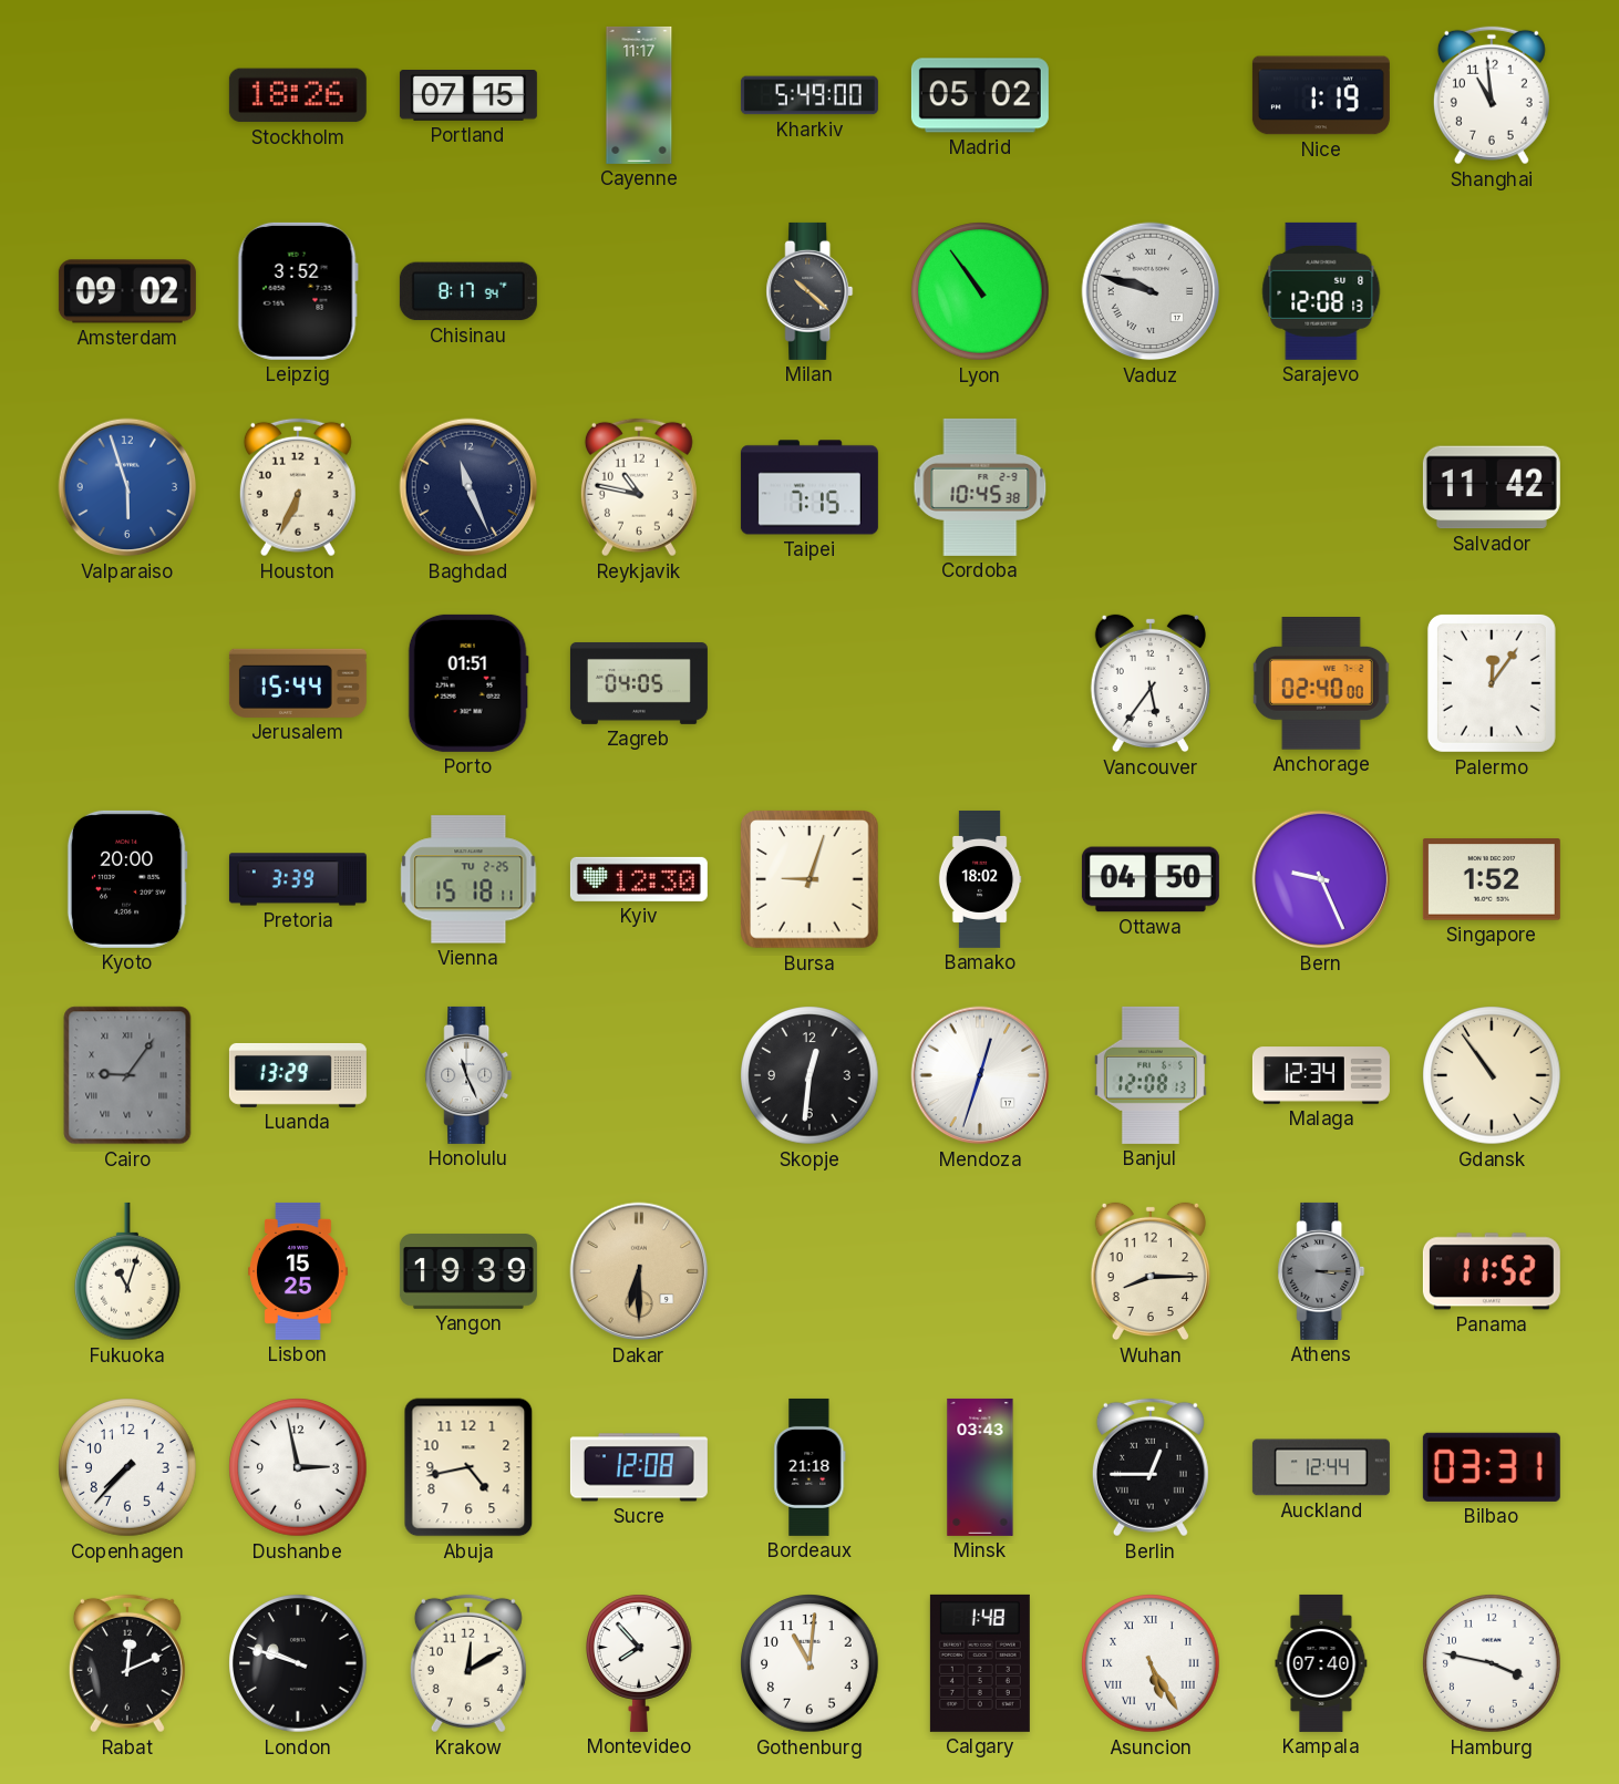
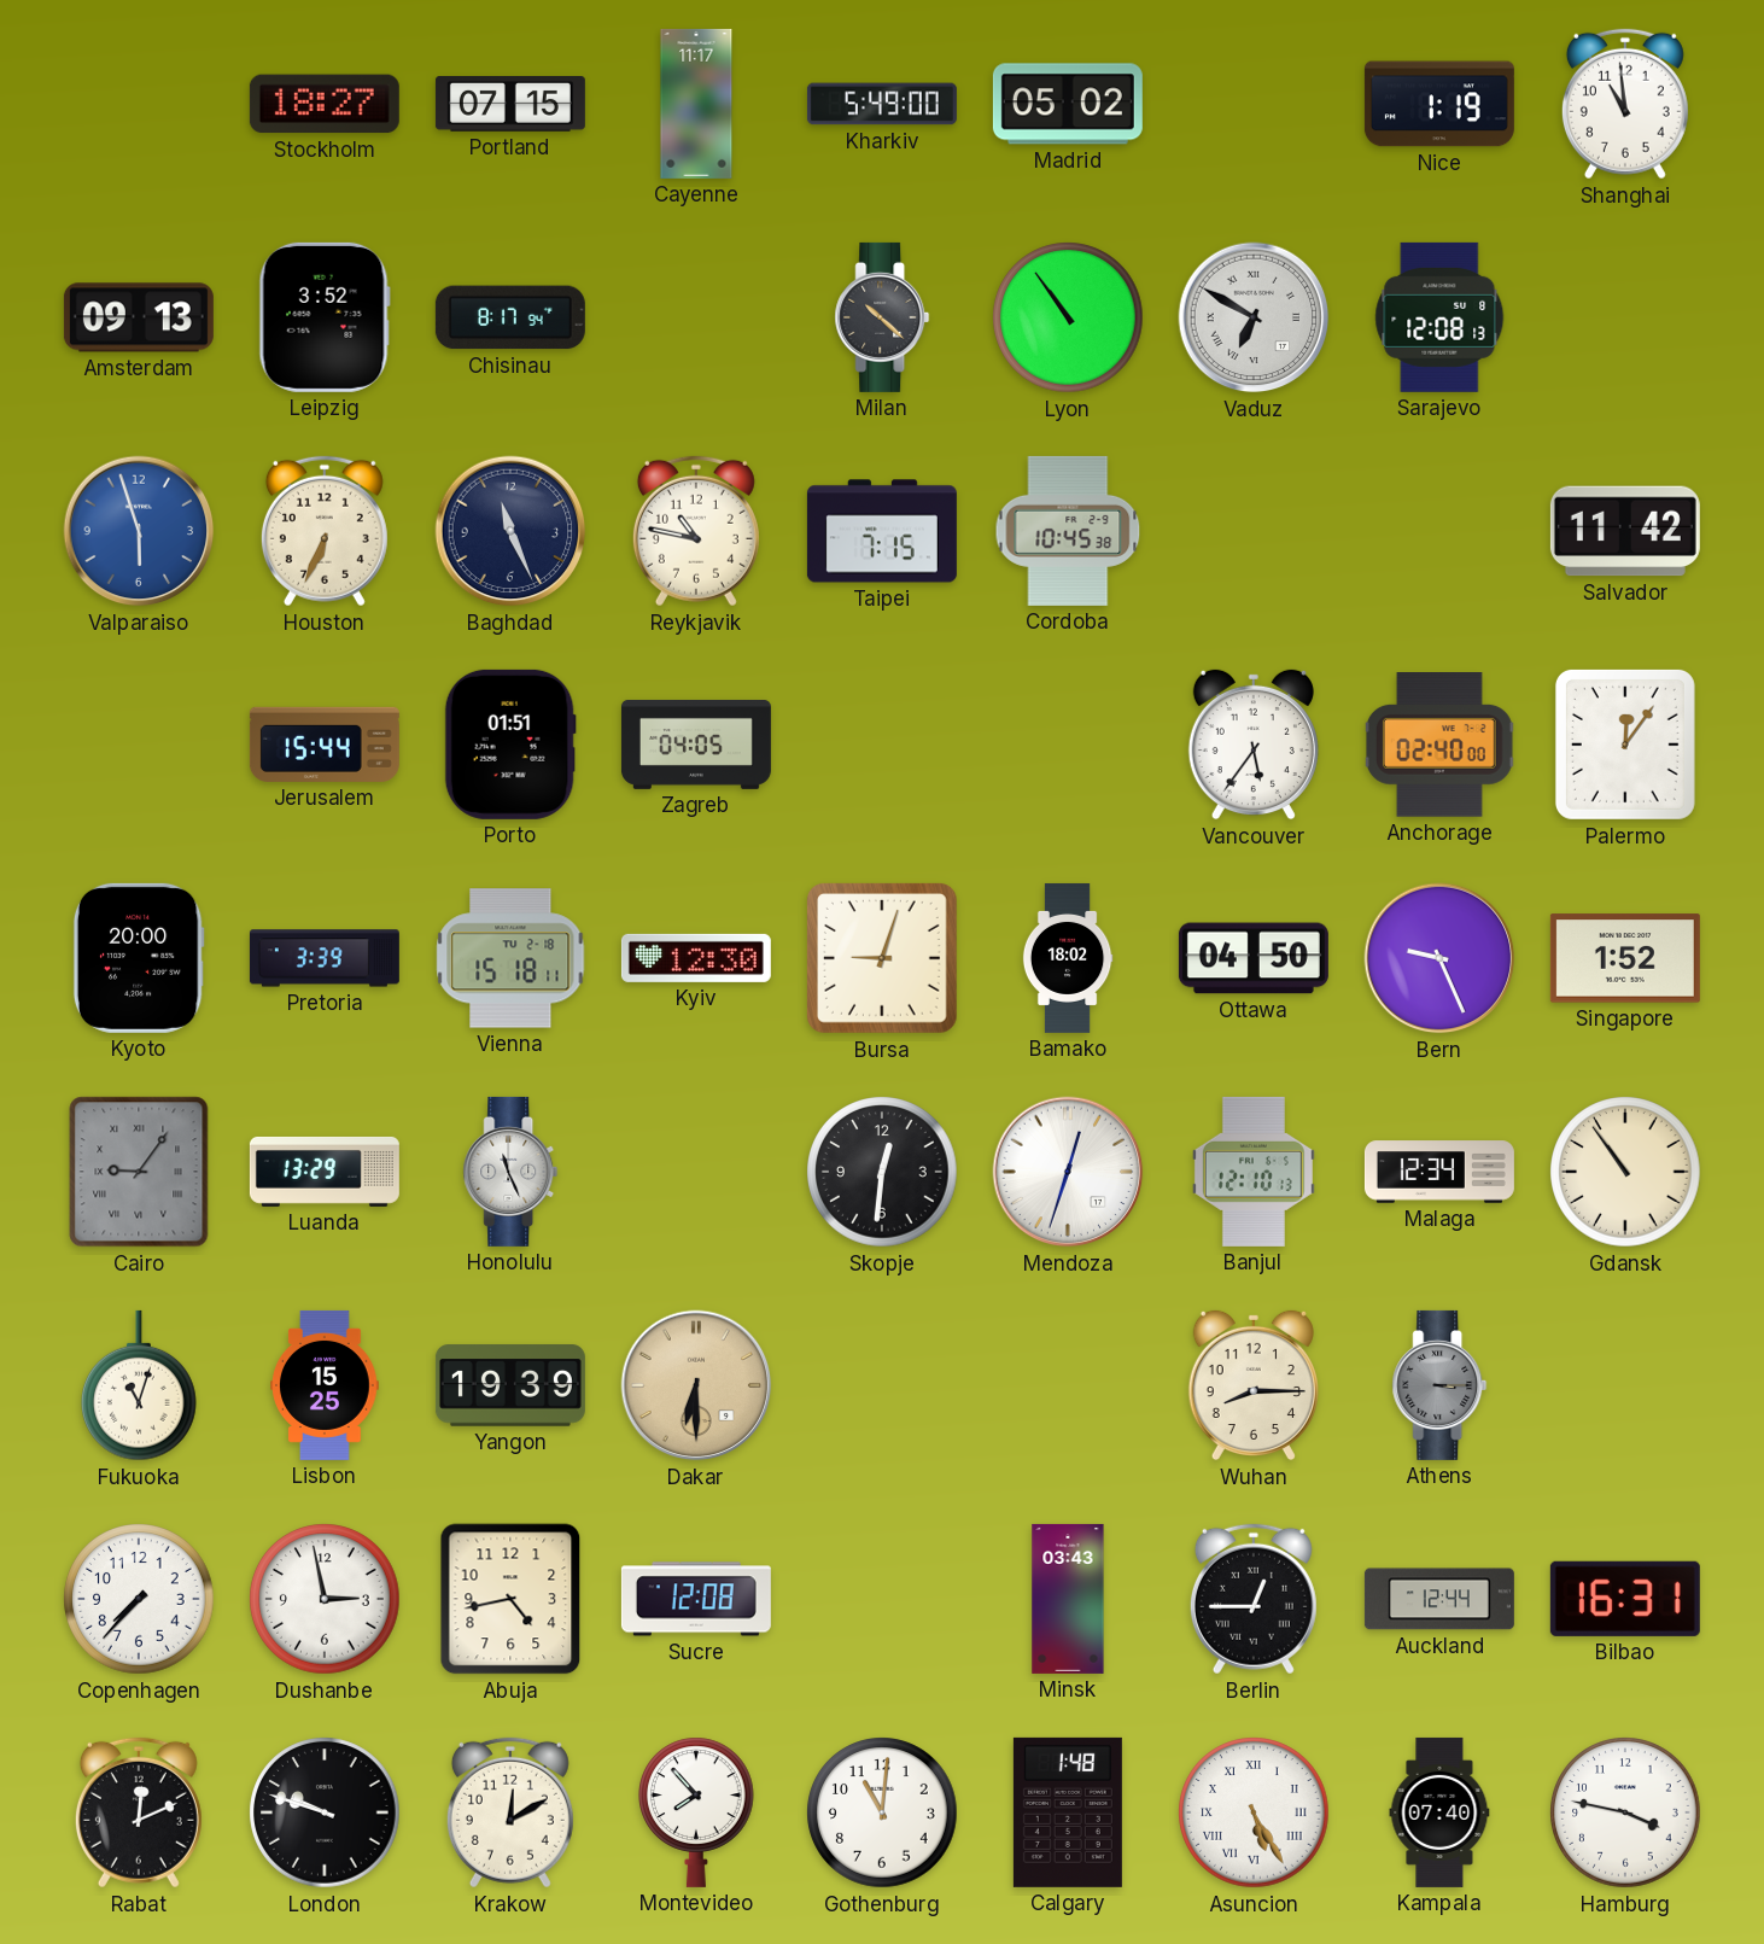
Stockholm: 18:26 -> 18:27
Amsterdam: 09:02 -> 09:13
Vaduz: 9:48 -> 6:50
Vienna date: TU 2-25 -> TU 2-18
Banjul: 12:08 -> 12:10
Panama: 11:52 -> none
Bordeaux: 21:18 -> none
Bilbao: 03:31 -> 16:31
